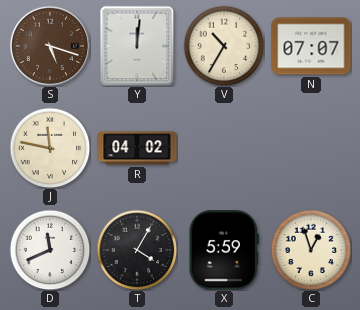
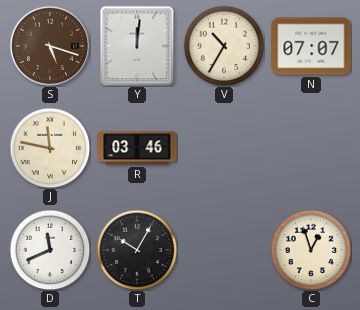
R: 04:02 -> 03:46
T: 4:05 -> 10:05
X: 5:59 -> none
